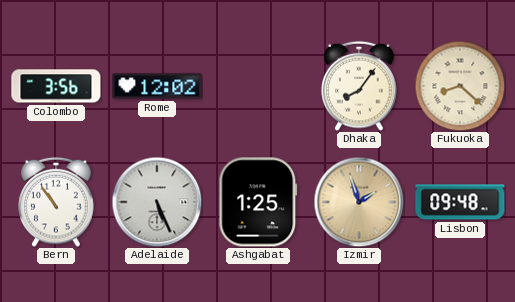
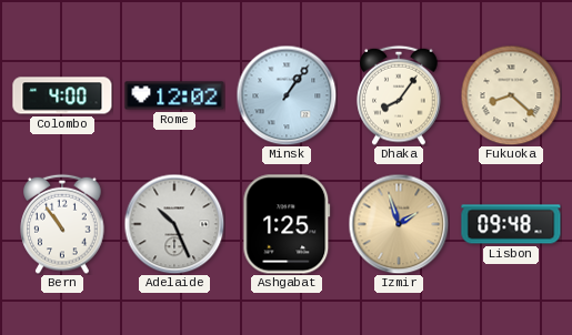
Colombo: 3:56 -> 4:00
Minsk: none -> 1:06
Adelaide: 5:26 -> 10:26
